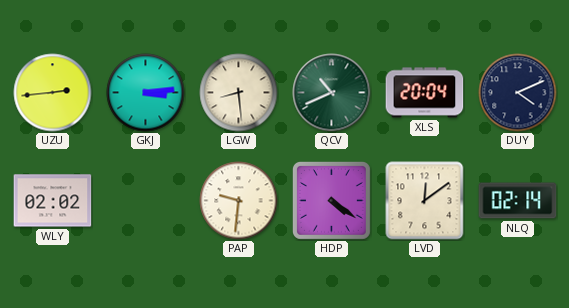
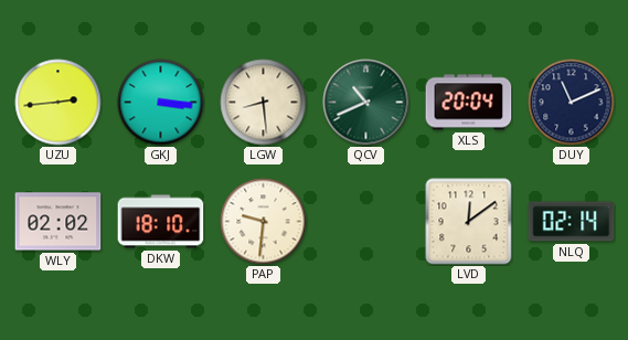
GKJ: 3:14 -> 3:16
DUY: 4:11 -> 11:11
DKW: none -> 18:10
HDP: 4:21 -> none
